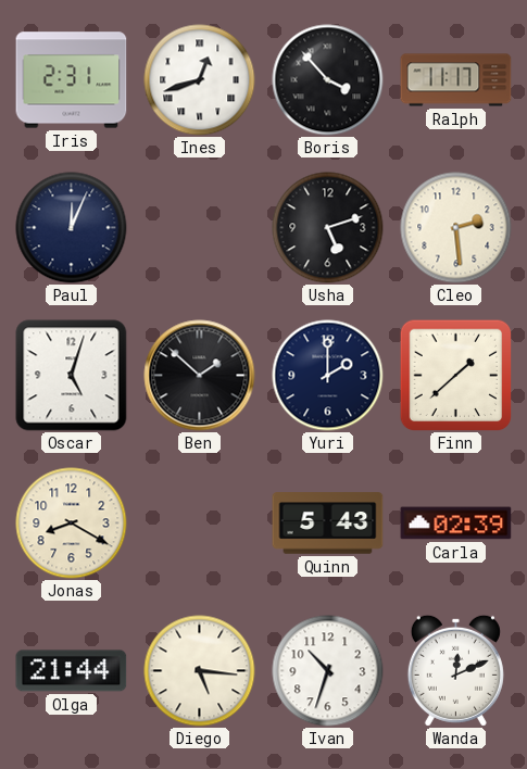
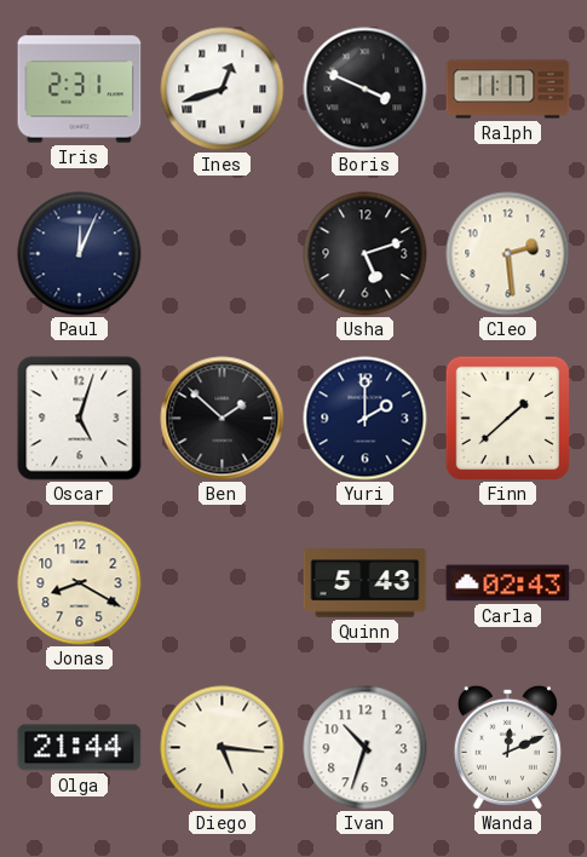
Boris: 3:53 -> 3:49
Carla: 02:39 -> 02:43
